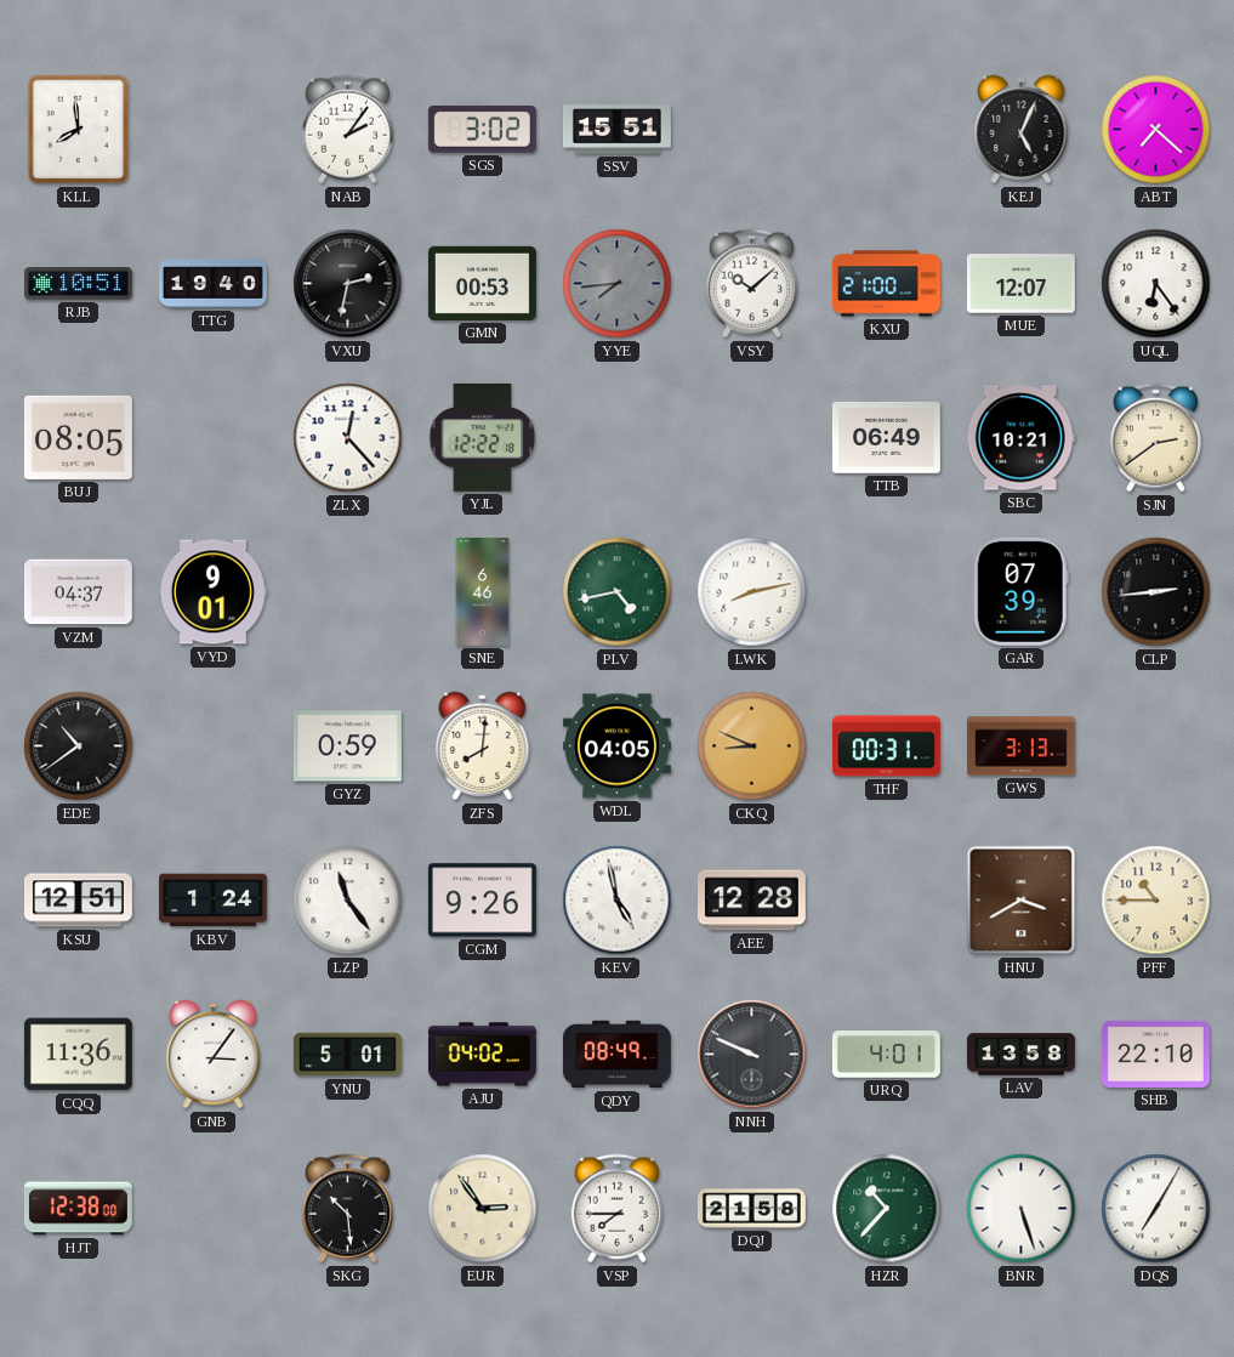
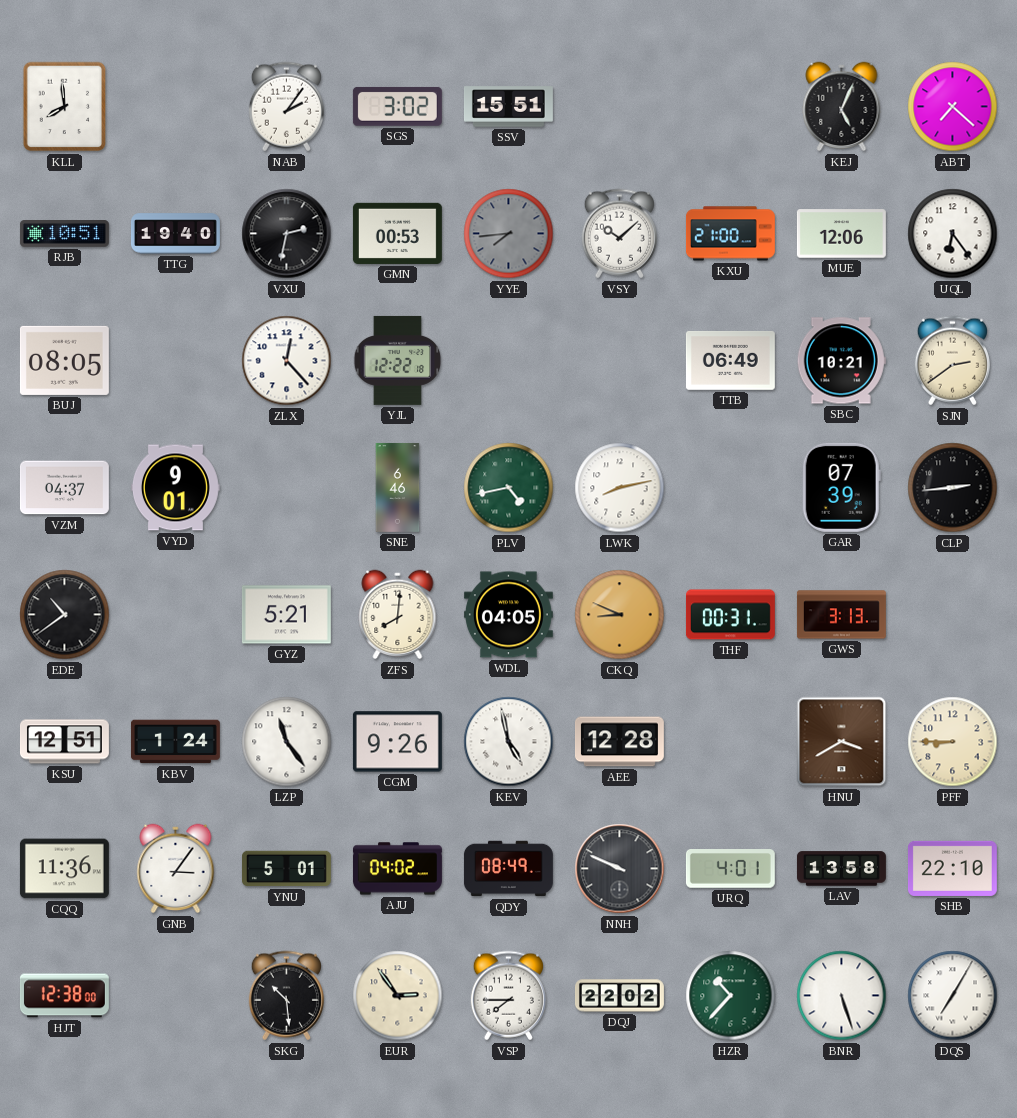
MUE: 12:07 -> 12:06
GYZ: 0:59 -> 5:21
PFF: 10:45 -> 8:45
DQJ: 21:58 -> 22:02
